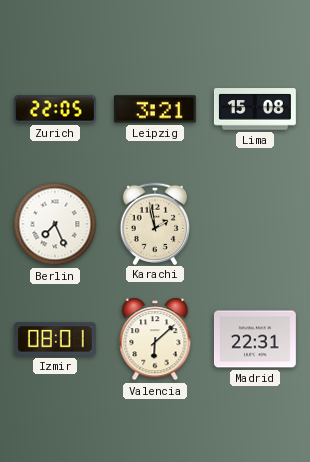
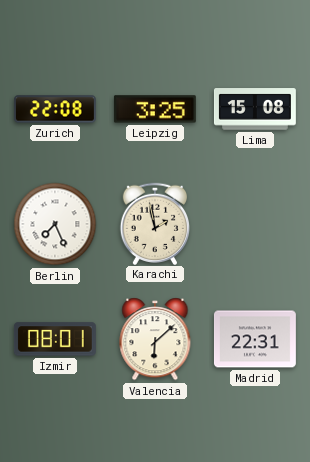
Zurich: 22:05 -> 22:08
Leipzig: 3:21 -> 3:25
